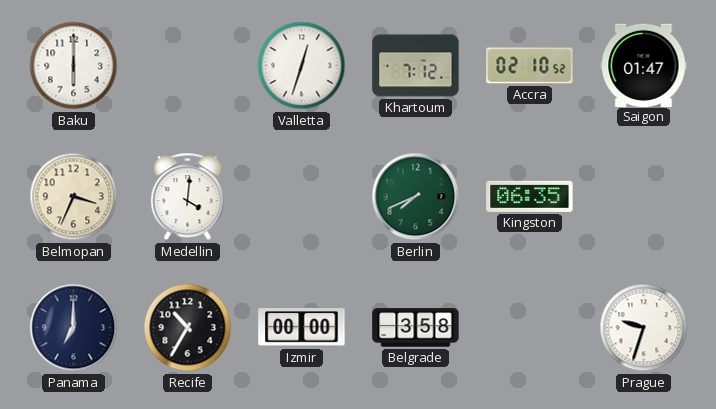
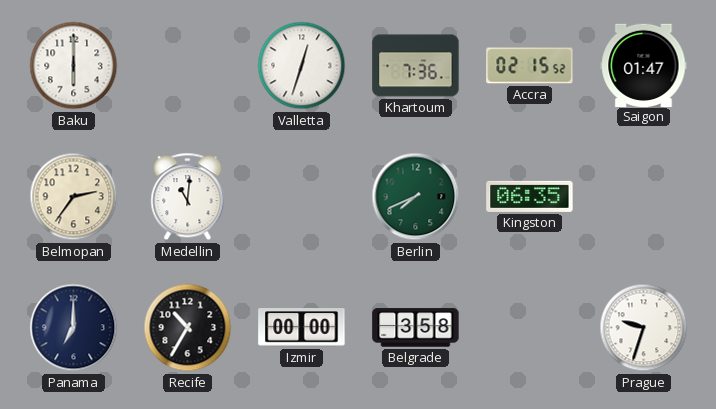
Khartoum: 7:12 -> 7:36
Accra: 02:10 -> 02:15
Belmopan: 3:34 -> 2:36
Medellin: 4:01 -> 11:01
